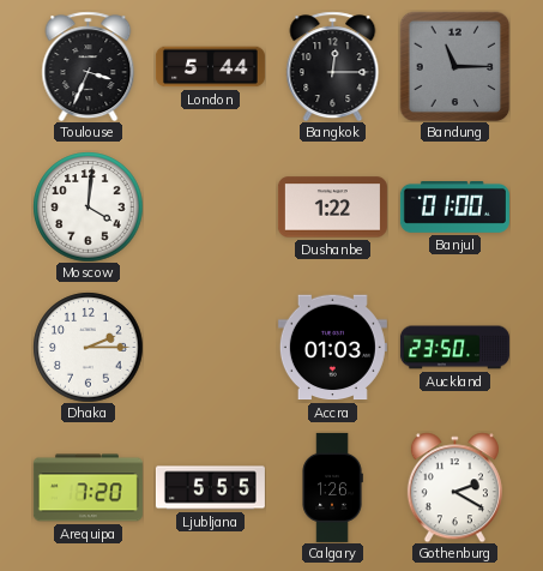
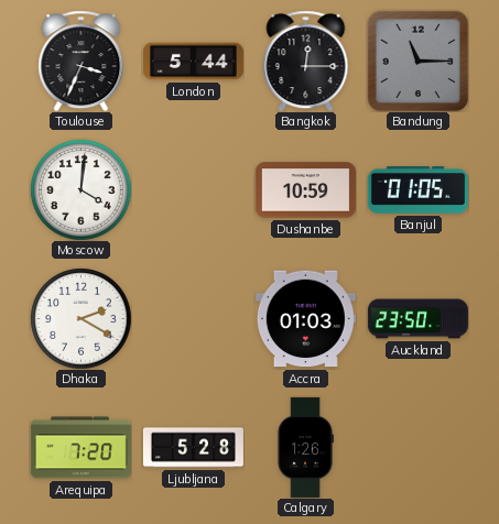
Dushanbe: 1:22 -> 10:59
Banjul: 01:00 -> 01:05
Dhaka: 2:15 -> 2:20
Ljubljana: 5:55 -> 5:28
Gothenburg: 2:20 -> none
